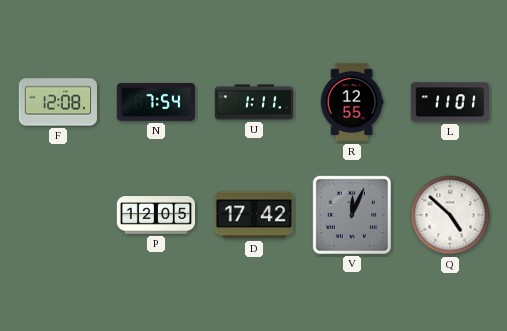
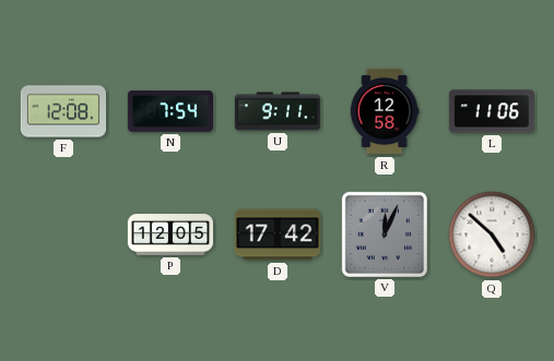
U: 1:11 -> 9:11
R: 12:55 -> 12:58
L: 11:01 -> 11:06
